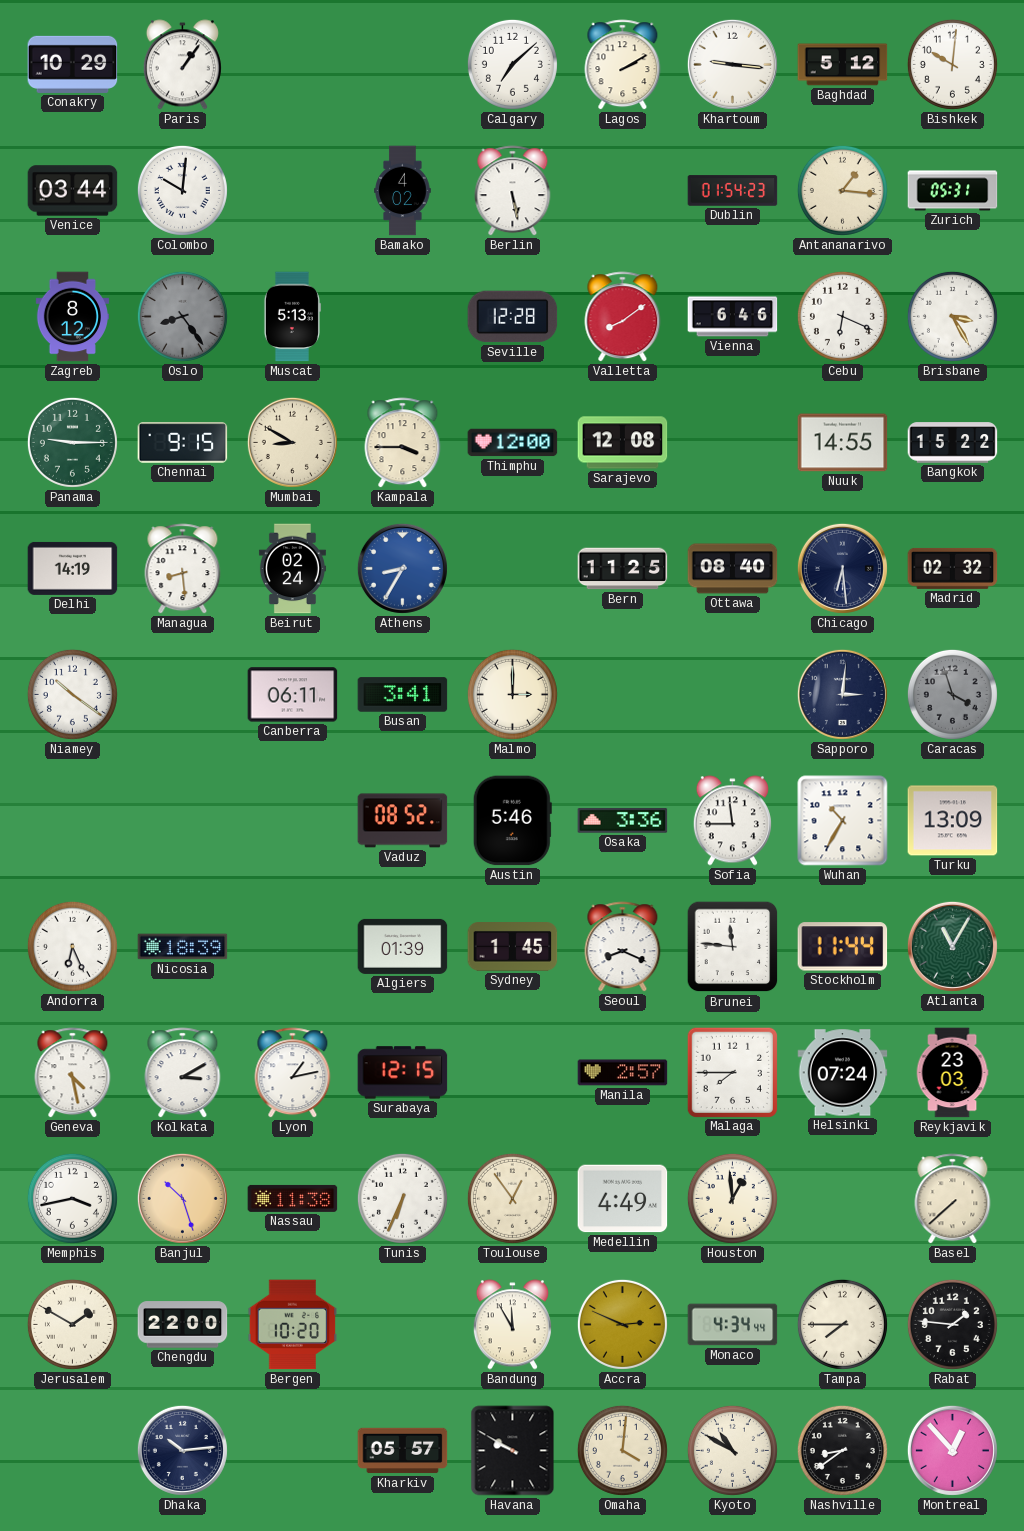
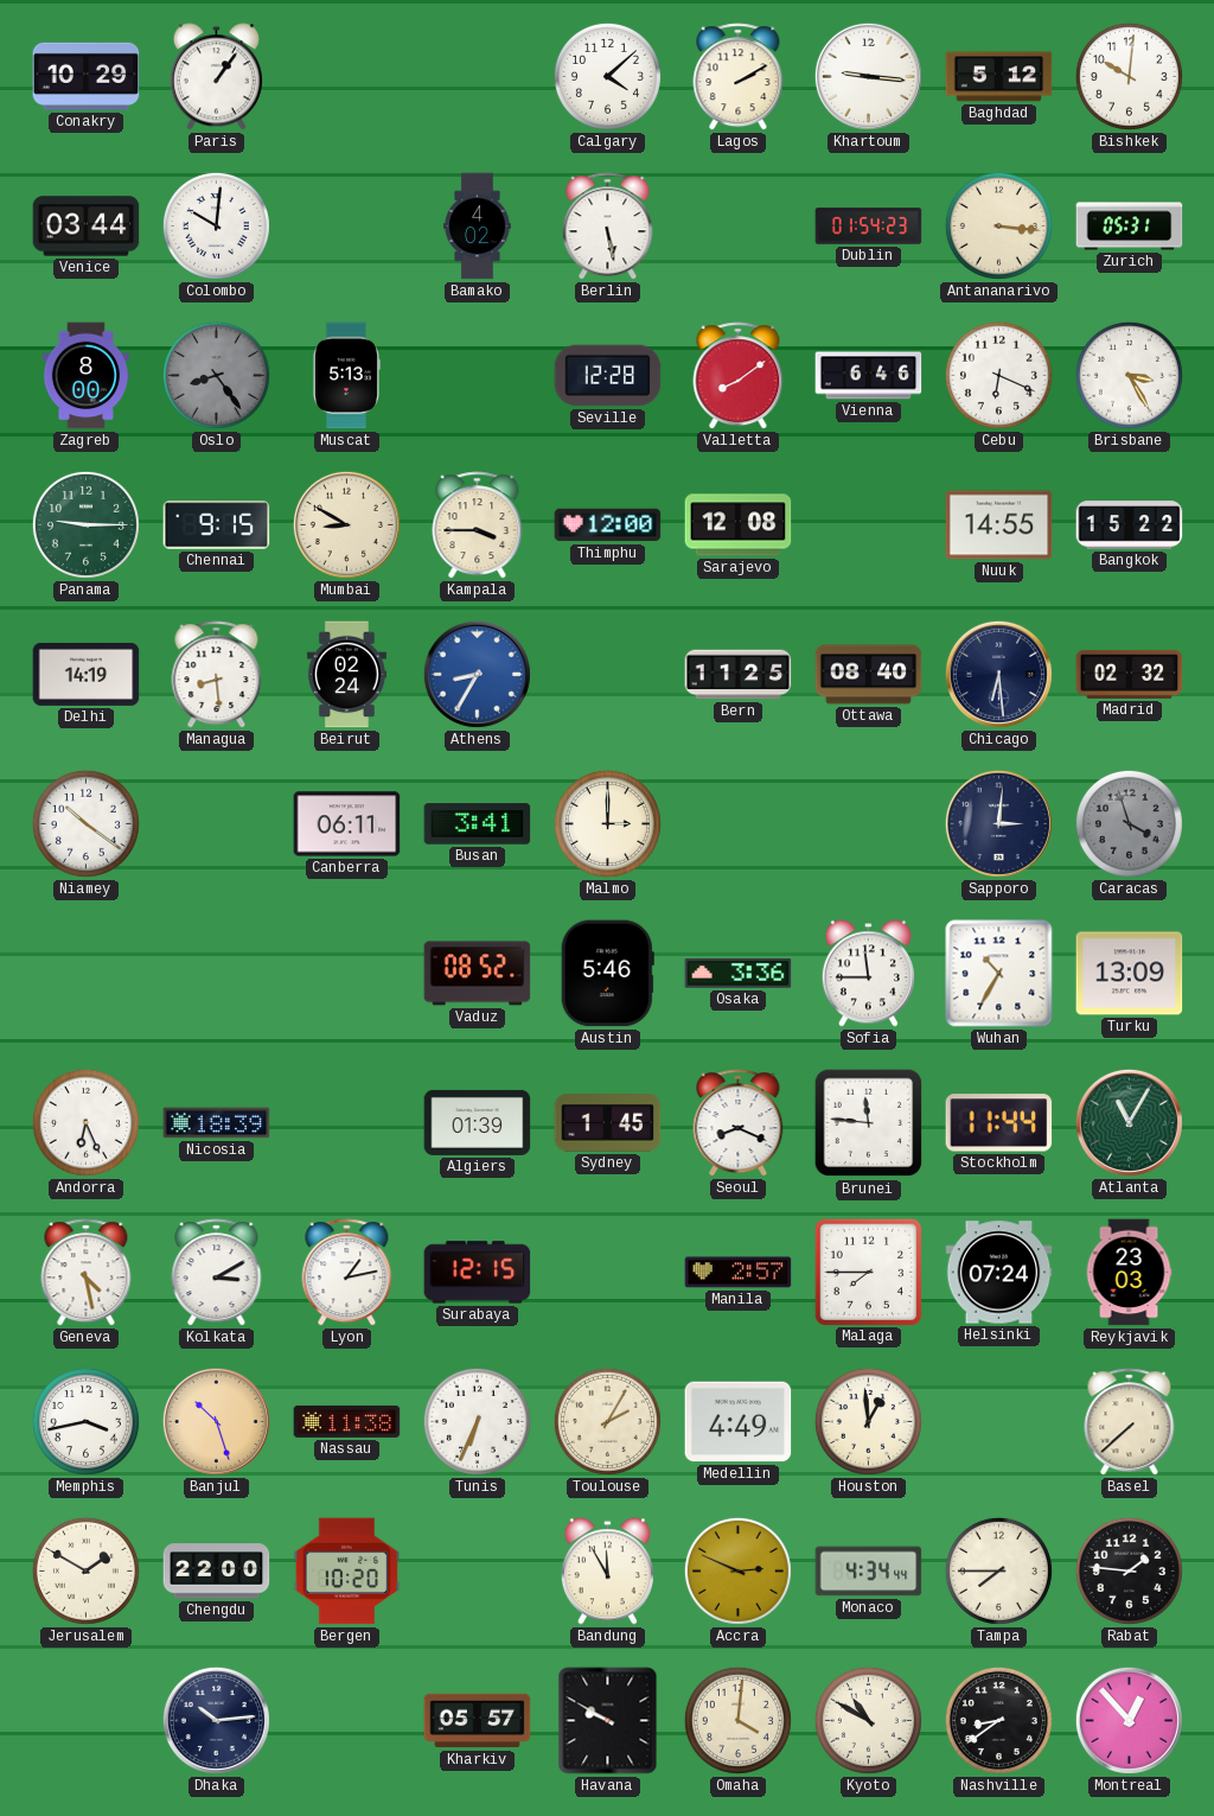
Calgary: 7:08 -> 4:08
Antananarivo: 1:16 -> 3:16
Zagreb: 8:12 -> 8:00
Toulouse: 12:54 -> 2:05
